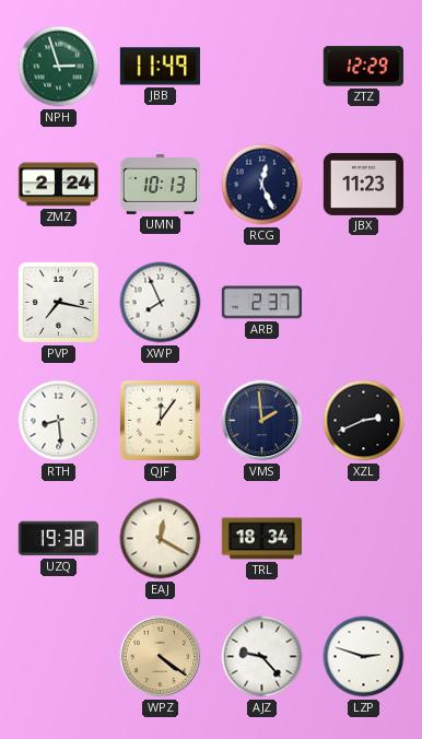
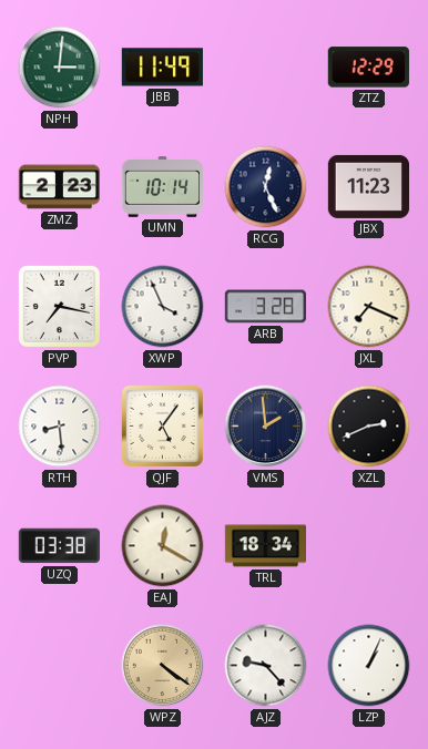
NPH: 2:57 -> 3:01
ZMZ: 2:24 -> 2:23
UMN: 10:13 -> 10:14
XWP: 7:56 -> 3:56
ARB: 2:37 -> 3:28
JXL: none -> 7:19
QJF: 12:06 -> 5:06
UZQ: 19:38 -> 03:38
LZP: 2:48 -> 1:04
